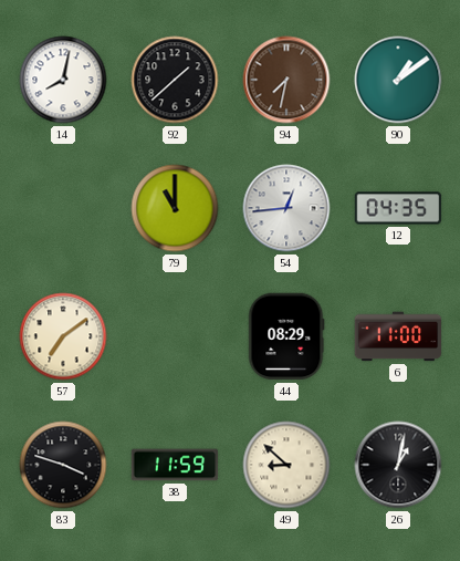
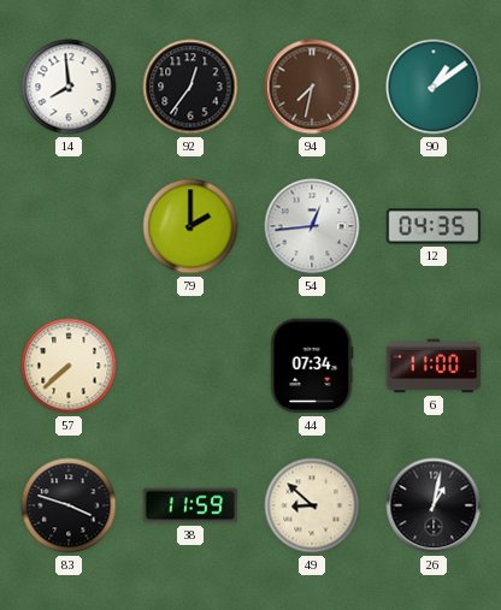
14: 8:02 -> 7:59
92: 1:38 -> 12:36
79: 11:00 -> 2:00
57: 7:09 -> 7:38
44: 08:29 -> 07:34
